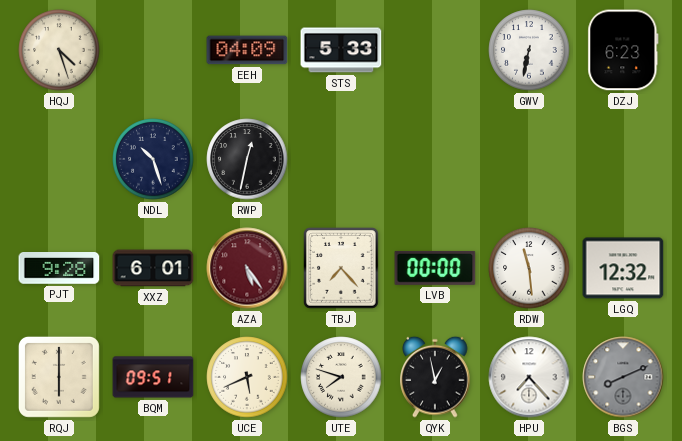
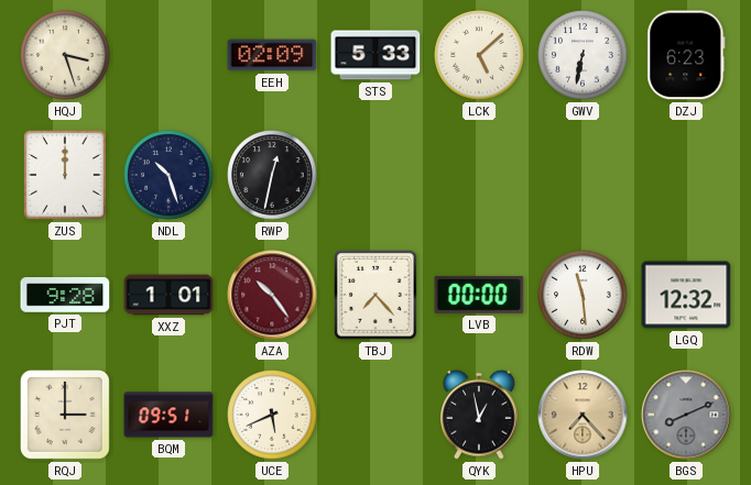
HQJ: 4:27 -> 3:27
EEH: 04:09 -> 02:09
LCK: none -> 5:08
ZUS: none -> 12:00
XXZ: 6:01 -> 1:01
AZA: 5:24 -> 10:24
RQJ: 6:00 -> 3:00
UTE: 7:48 -> none
HPU dial: white -> champagne
